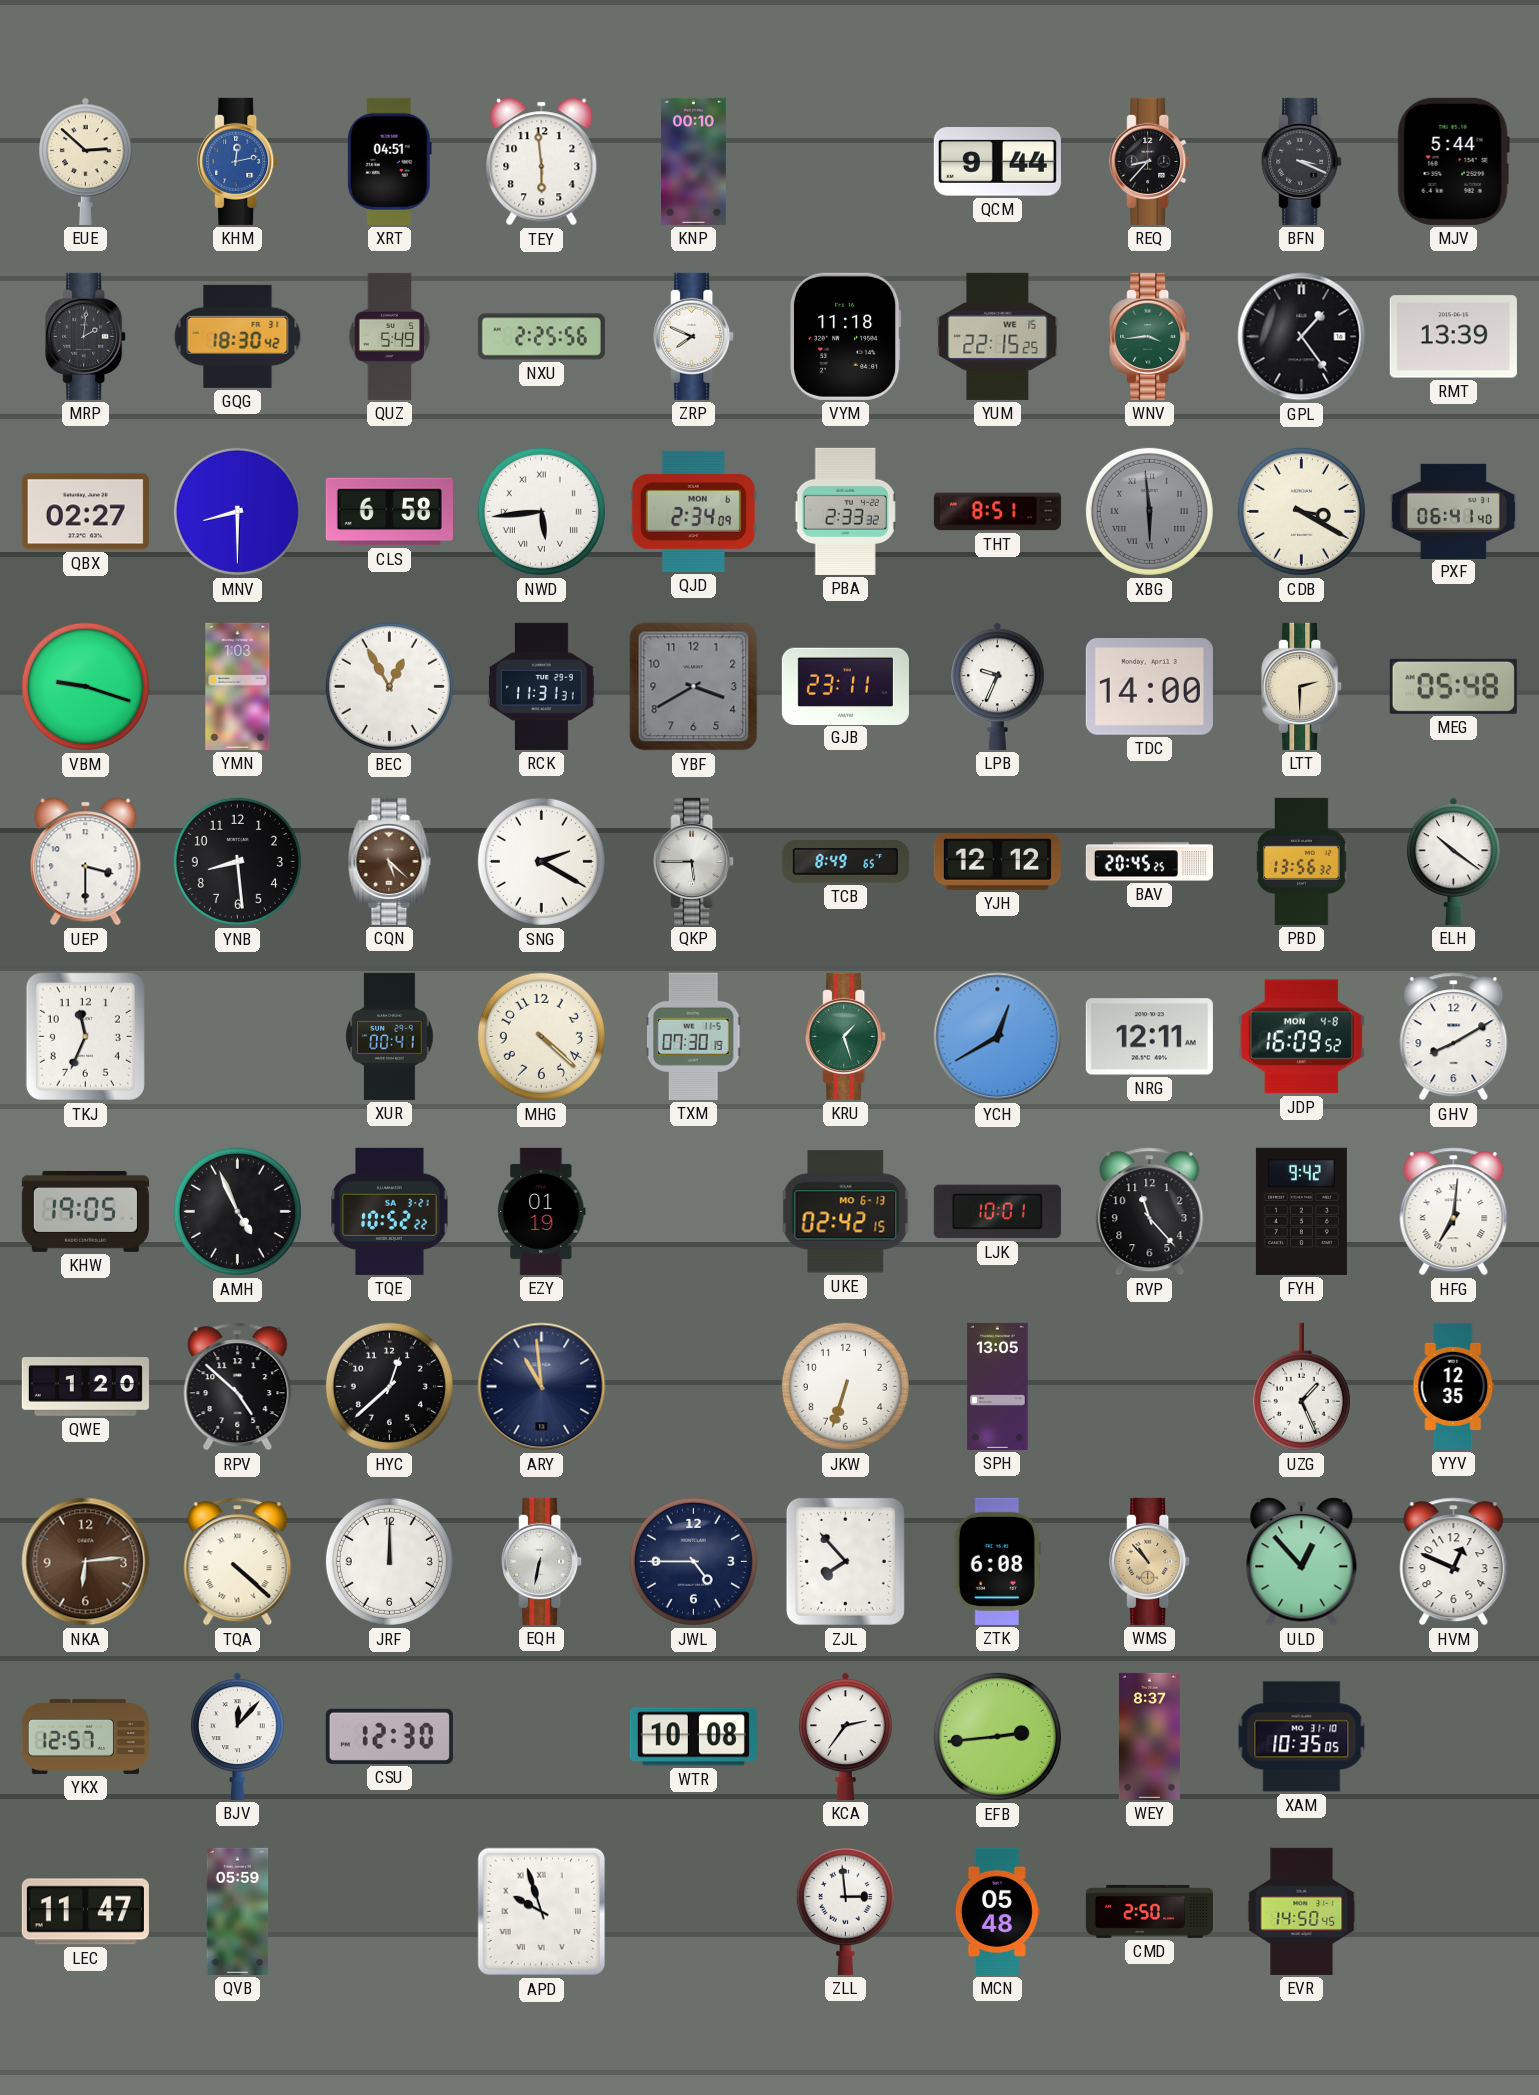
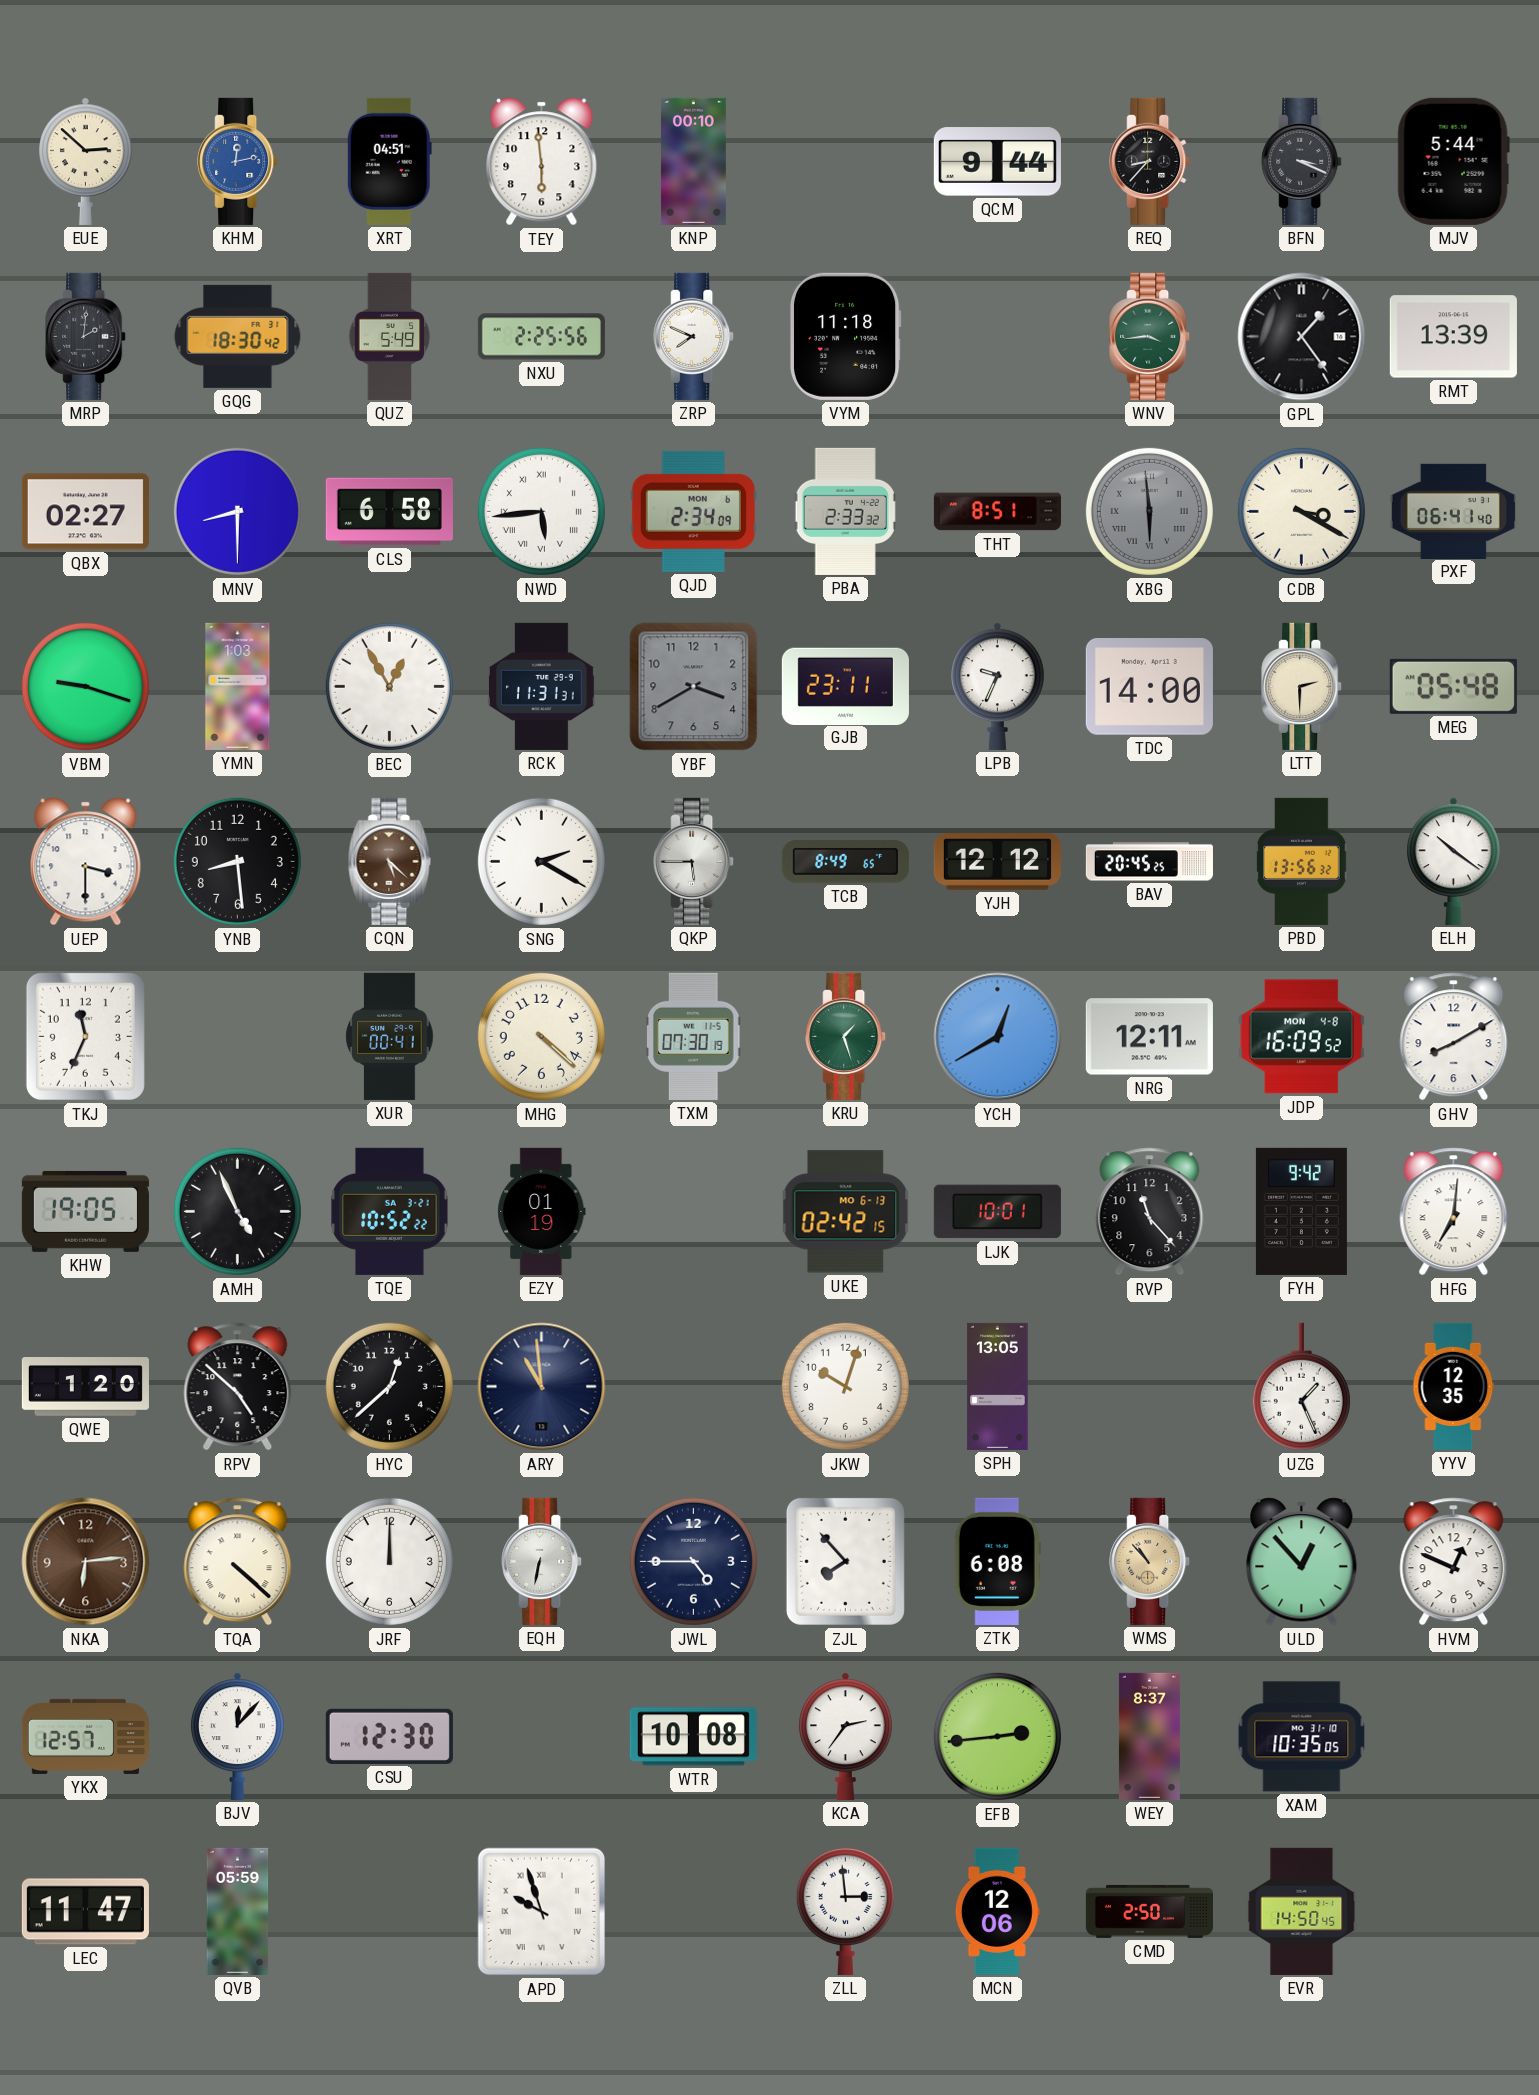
YUM: 22:15 -> none
JKW: 6:33 -> 10:03
MCN: 05:48 -> 12:06
